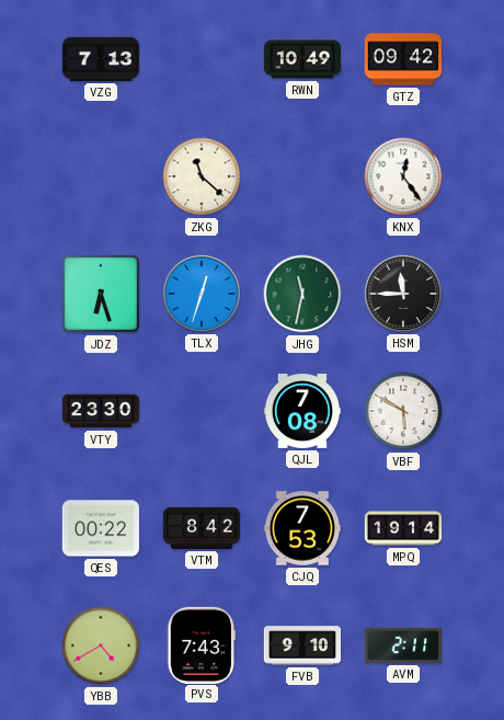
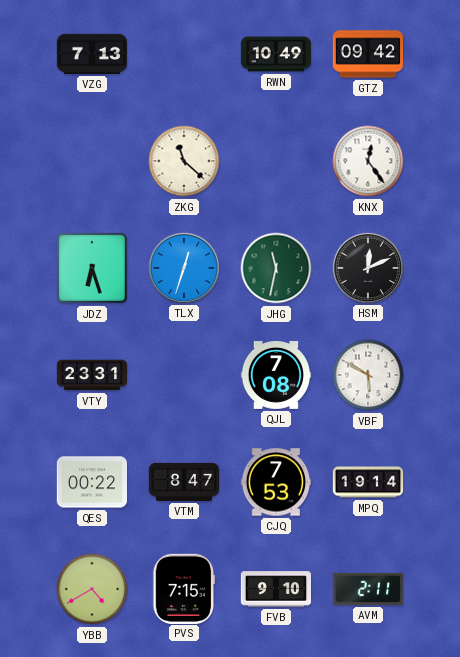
HSM: 11:45 -> 12:11
VTY: 23:30 -> 23:31
VTM: 8:42 -> 8:47
PVS: 7:43 -> 7:15
